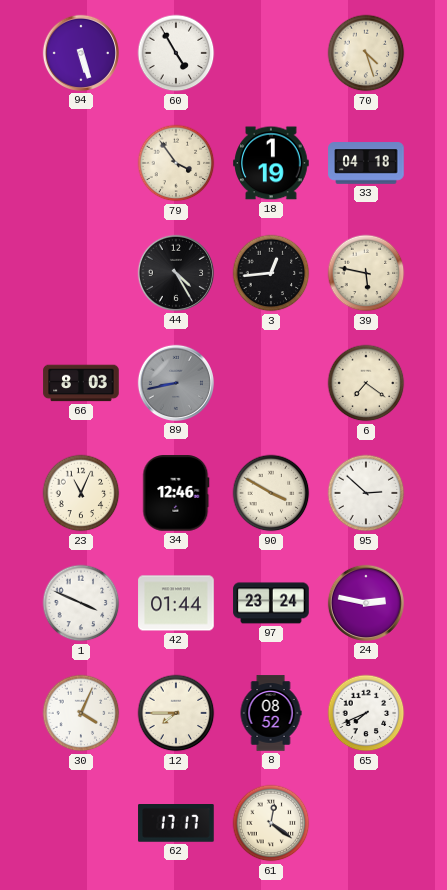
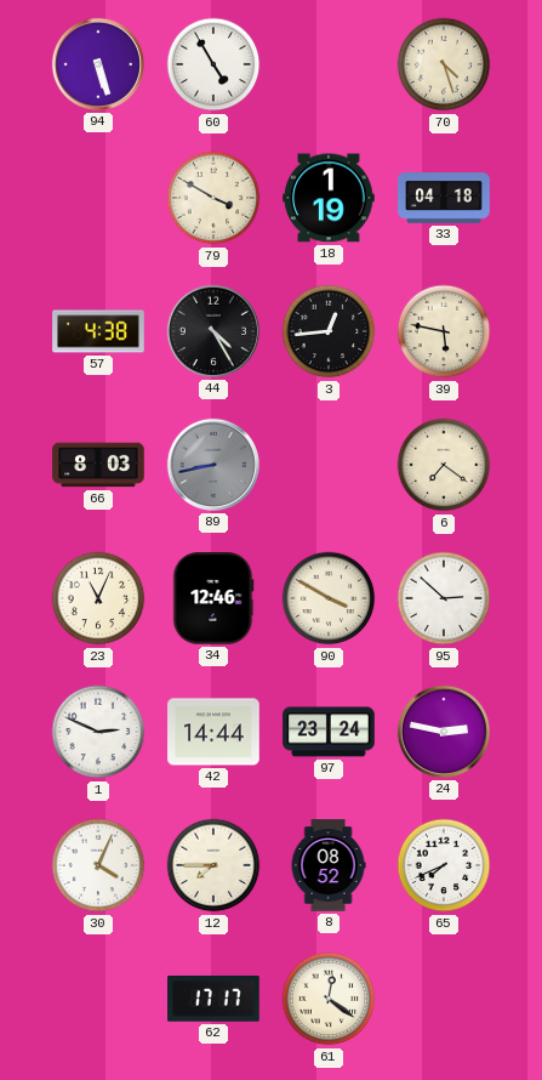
79: 3:54 -> 3:50
57: none -> 4:38
1: 3:49 -> 2:49
42: 01:44 -> 14:44
